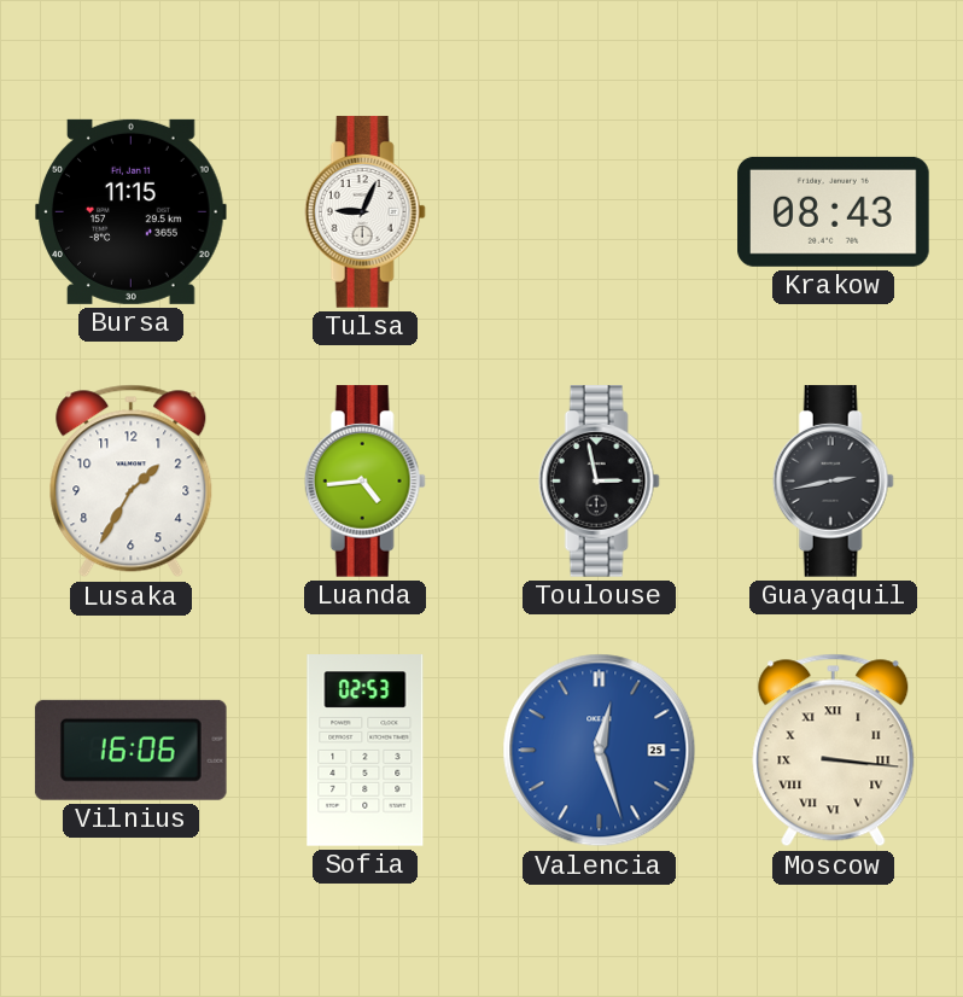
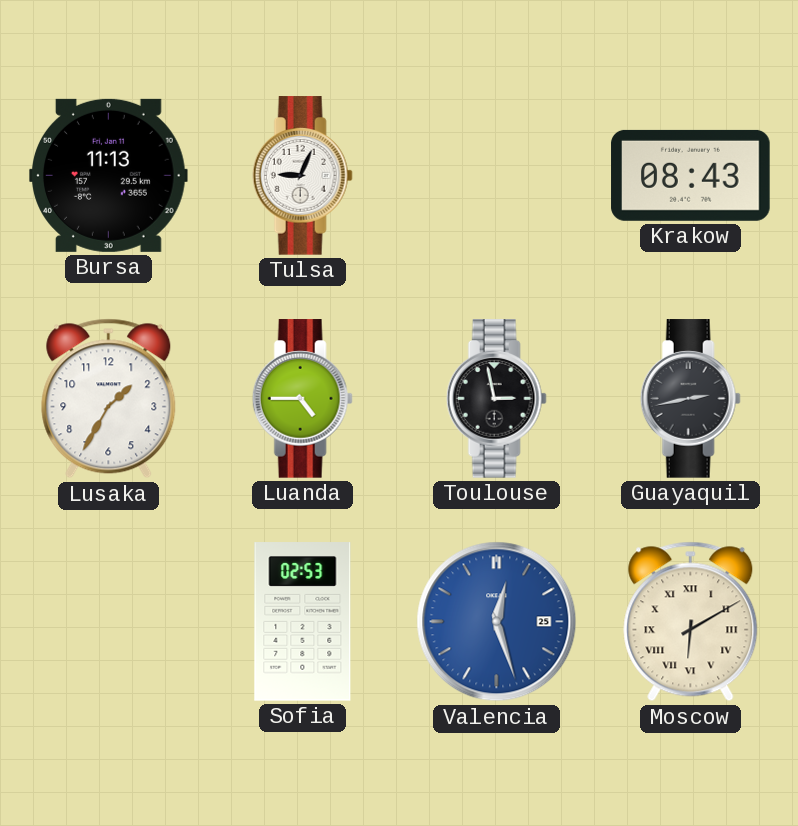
Bursa: 11:15 -> 11:13
Luanda: 4:44 -> 4:45
Vilnius: 16:06 -> none
Moscow: 3:16 -> 6:10
